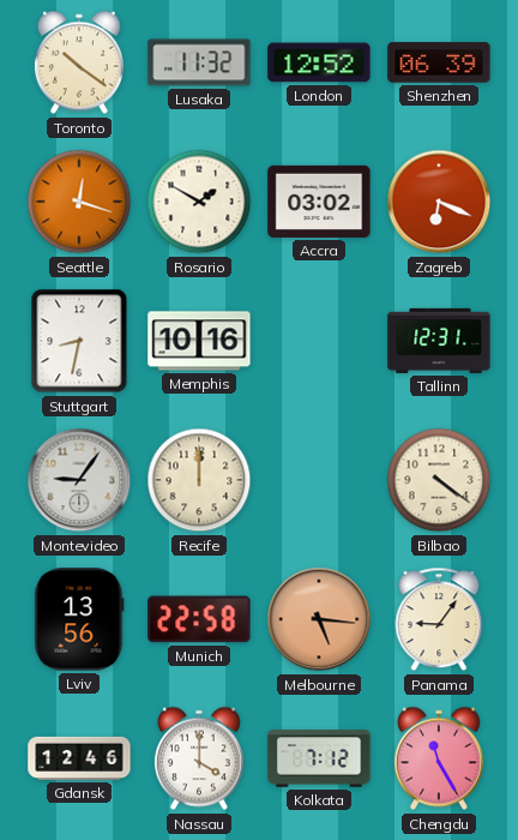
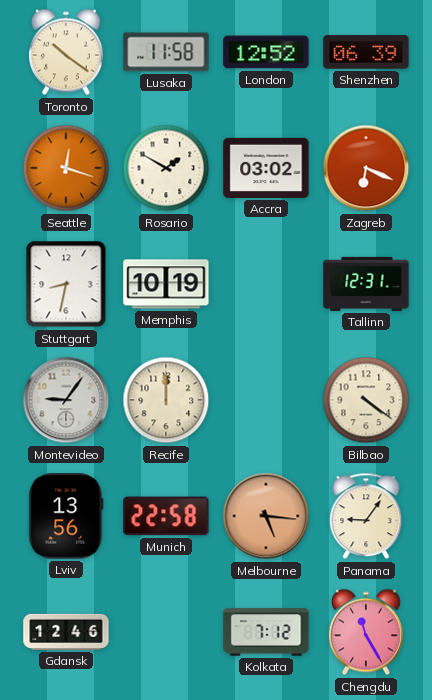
Lusaka: 11:32 -> 11:58
Memphis: 10:16 -> 10:19
Nassau: 4:00 -> none
